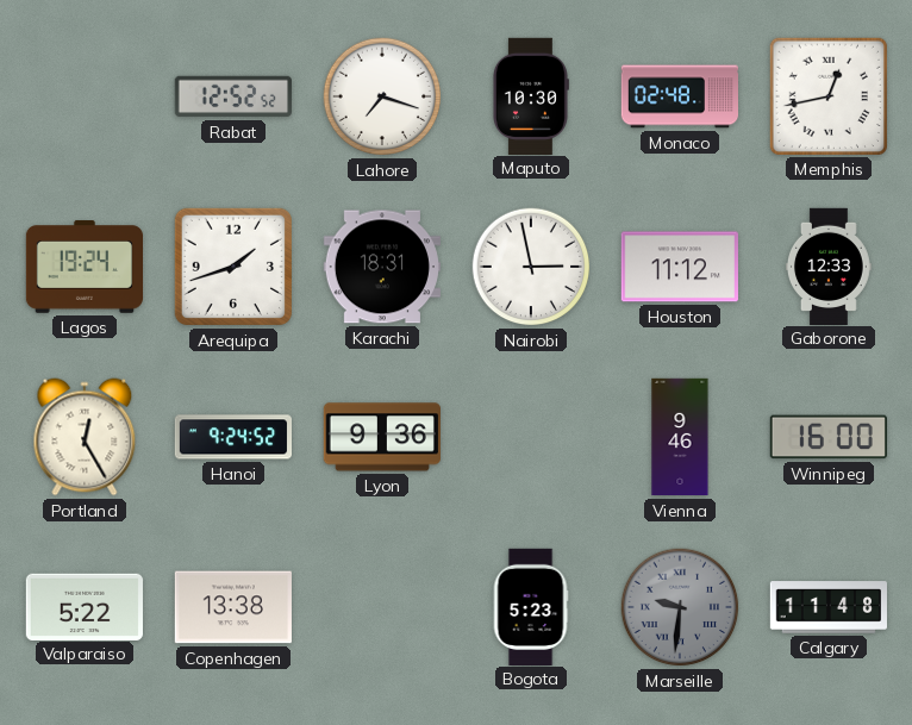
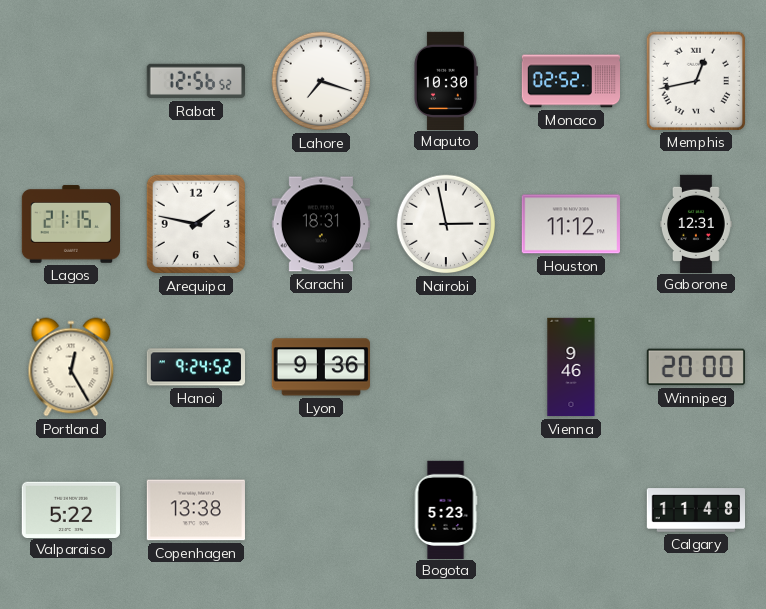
Rabat: 12:52 -> 12:56
Monaco: 02:48 -> 02:52
Lagos: 19:24 -> 21:15
Arequipa: 1:42 -> 1:47
Gaborone: 12:33 -> 12:31
Winnipeg: 16:00 -> 20:00
Marseille: 9:31 -> none
